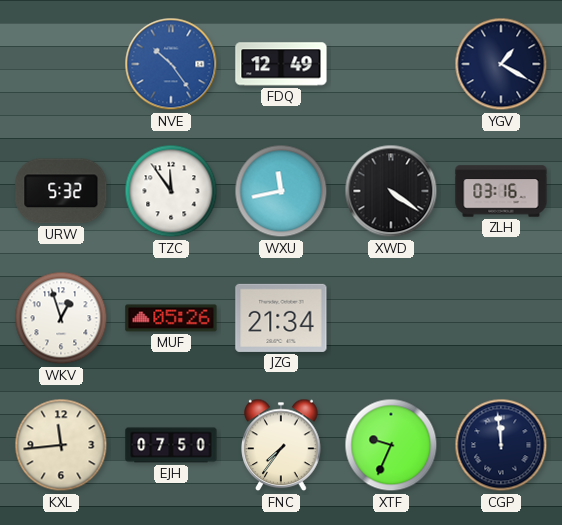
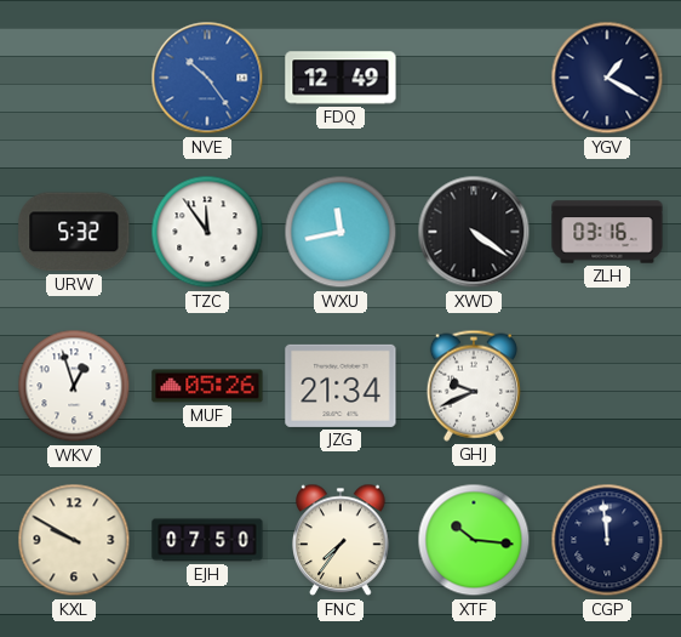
GHJ: none -> 9:41
KXL: 11:44 -> 9:50
XTF: 9:34 -> 10:16
